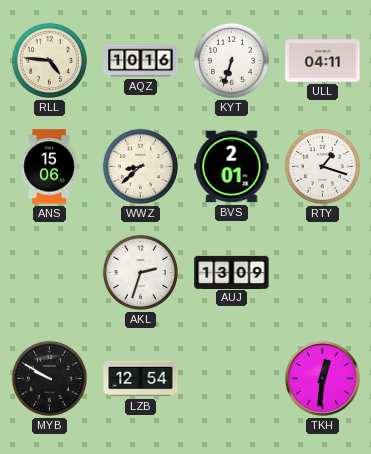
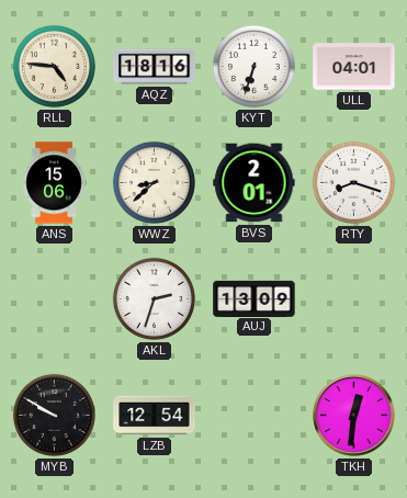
AQZ: 10:16 -> 18:16
ULL: 04:11 -> 04:01
RTY: 1:18 -> 8:18
